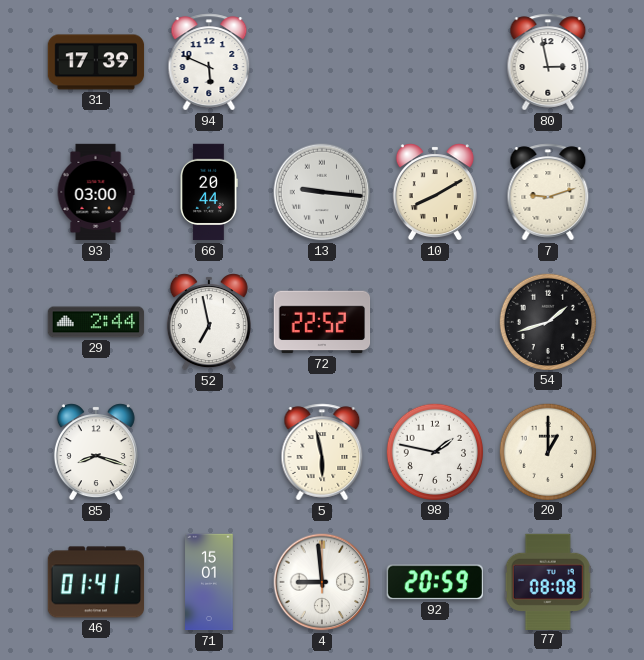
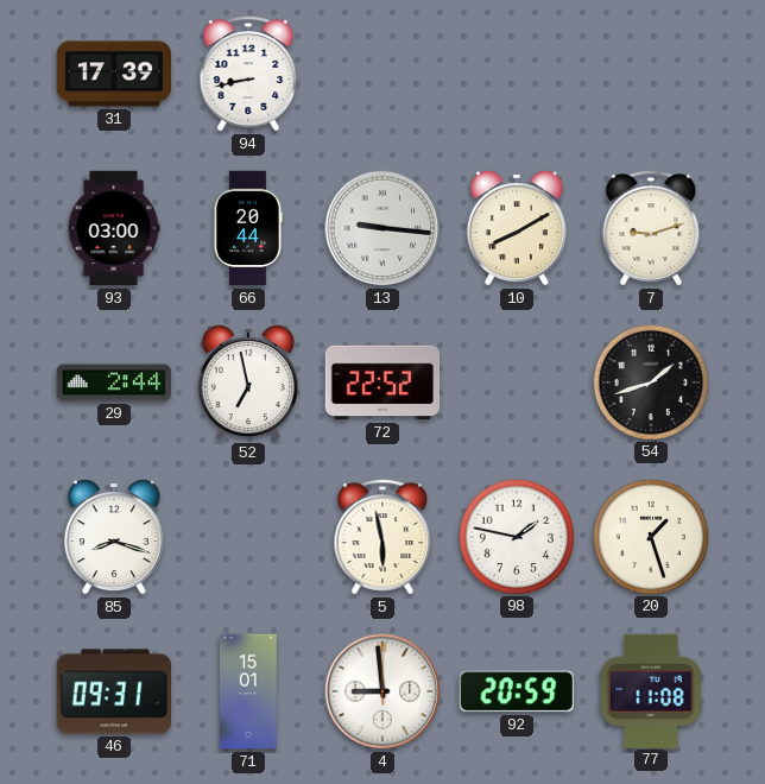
94: 5:49 -> 8:43
80: 2:58 -> none
20: 1:00 -> 1:27
46: 01:41 -> 09:31
77: 08:08 -> 11:08
